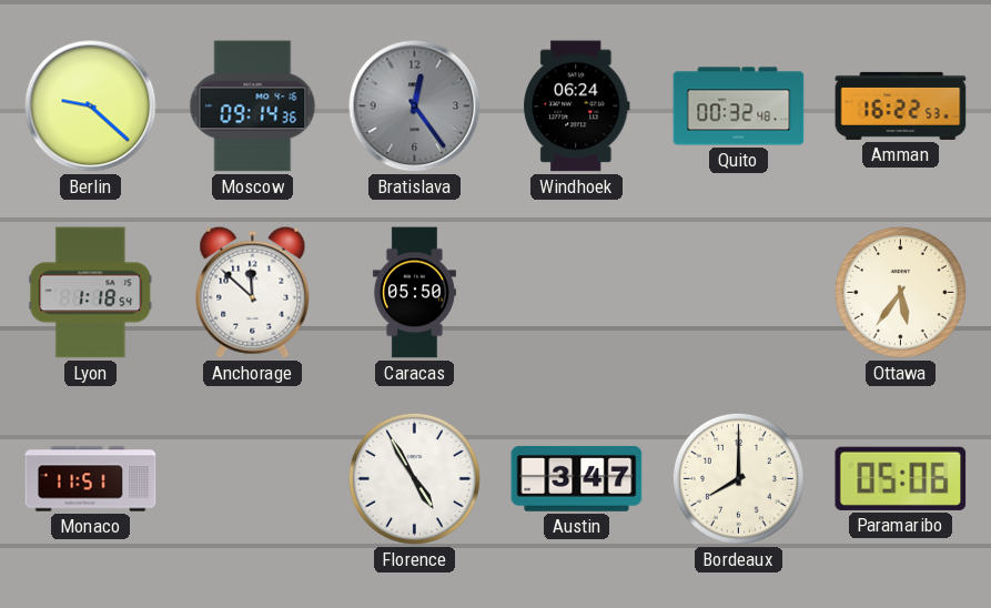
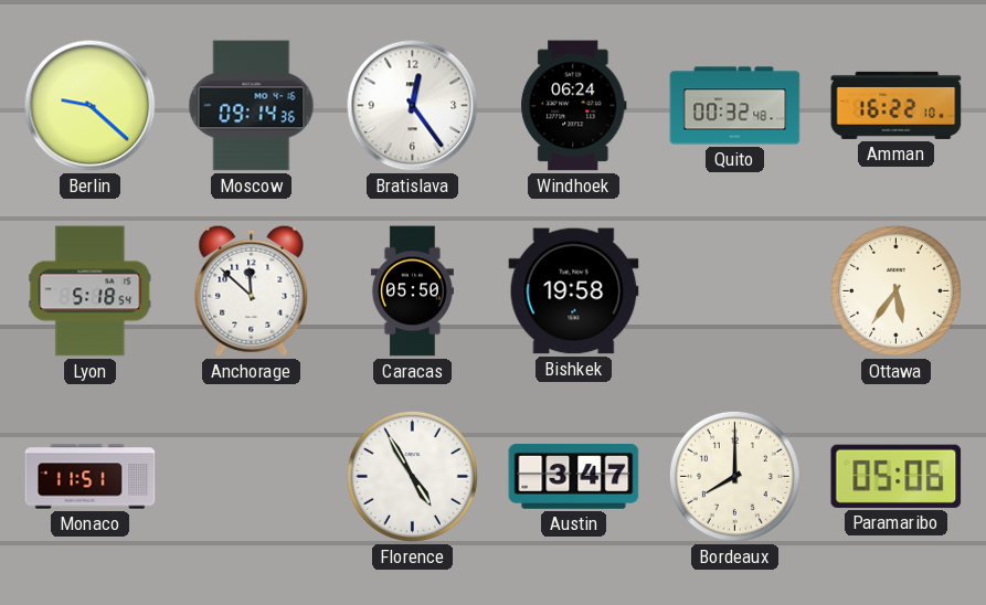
Bratislava dial: grey -> white
Amman: 16:22:53 -> 16:22:10
Lyon: 1:18 -> 5:18
Bishkek: none -> 19:58
